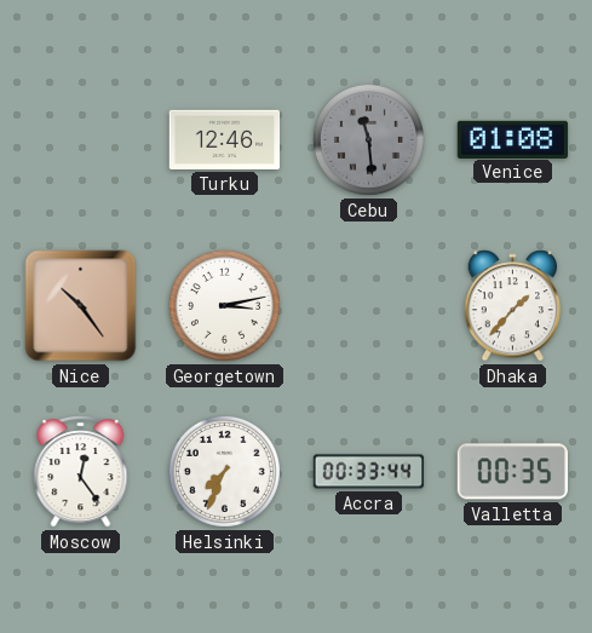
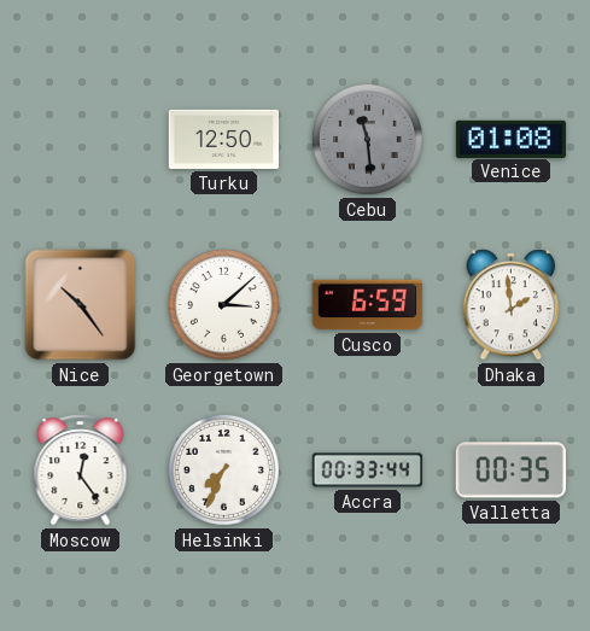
Turku: 12:46 -> 12:50
Georgetown: 3:13 -> 3:08
Cusco: none -> 6:59
Dhaka: 1:37 -> 1:59
